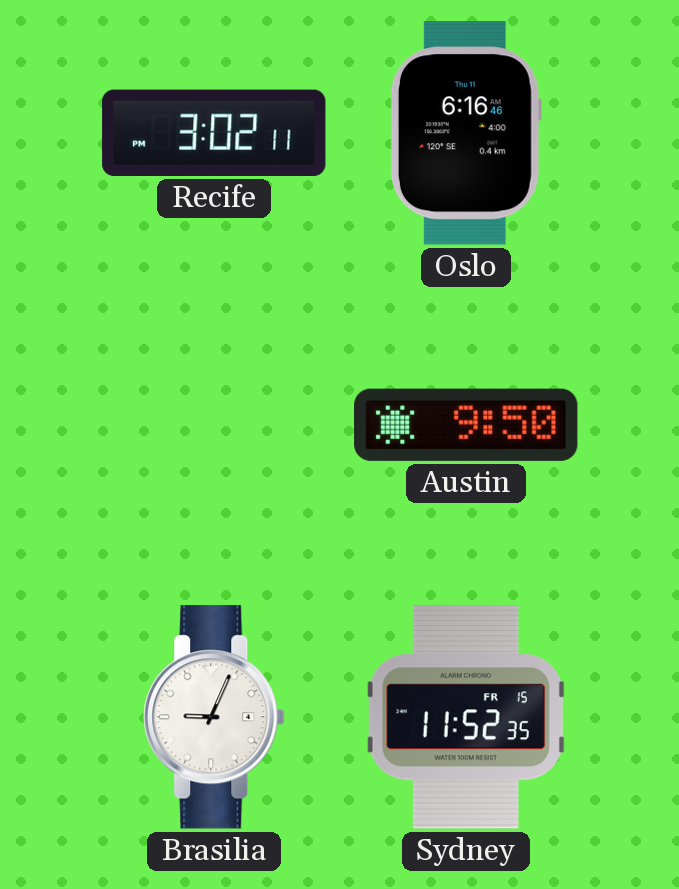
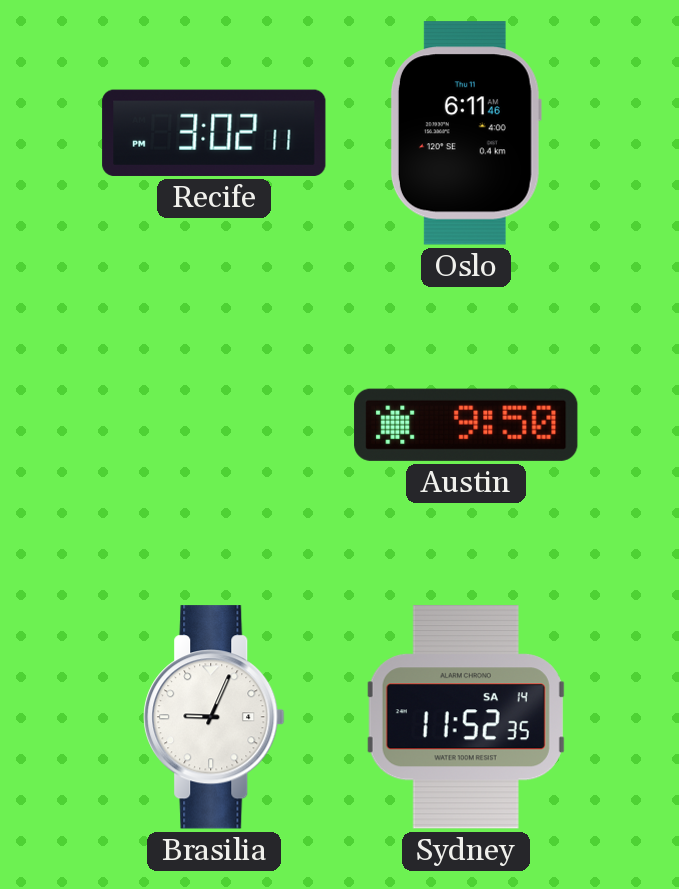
Oslo: 6:16 -> 6:11
Sydney date: FR 15 -> SA 14
